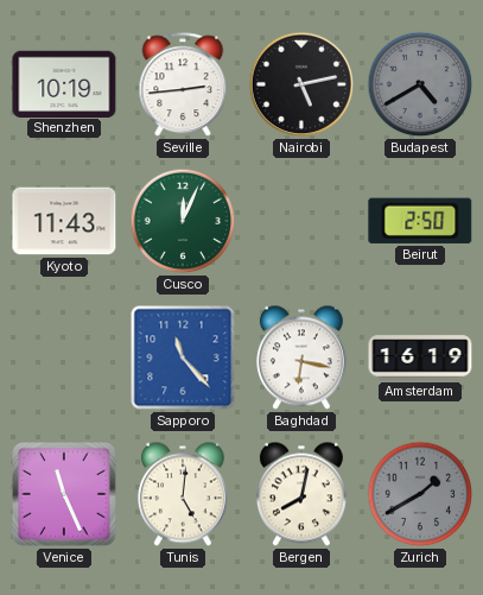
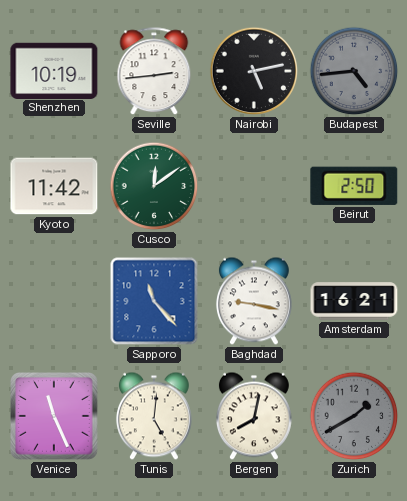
Budapest: 4:40 -> 4:44
Kyoto: 11:43 -> 11:42
Cusco: 12:04 -> 12:09
Baghdad: 6:17 -> 9:17
Amsterdam: 16:19 -> 16:21
